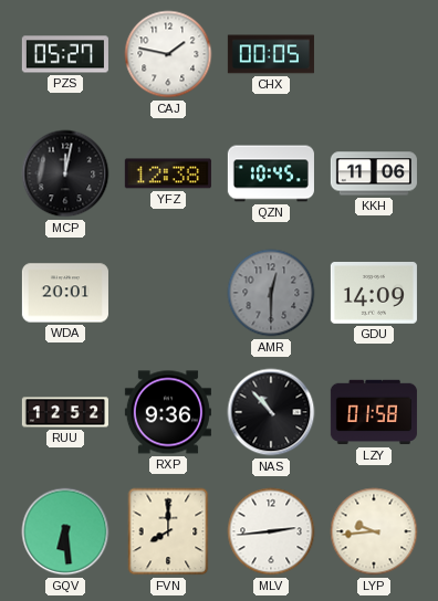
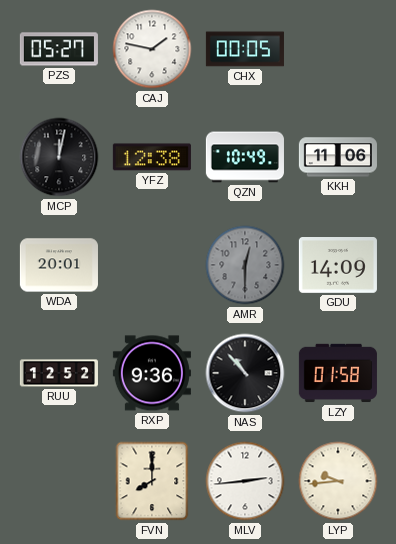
QZN: 10:45 -> 10:49
GQV: 6:29 -> none
